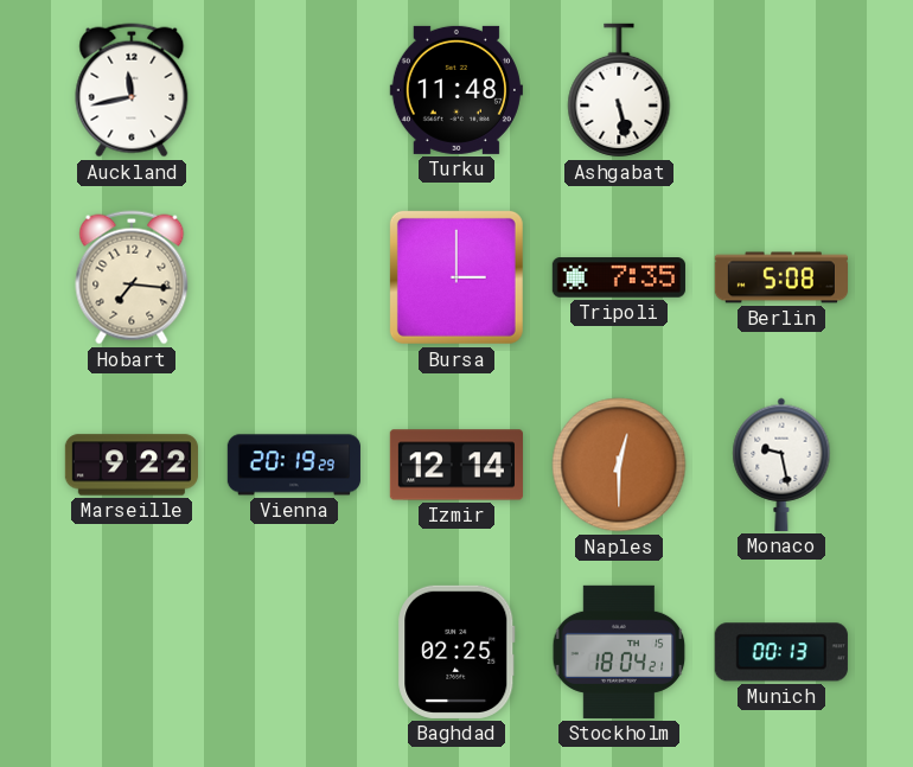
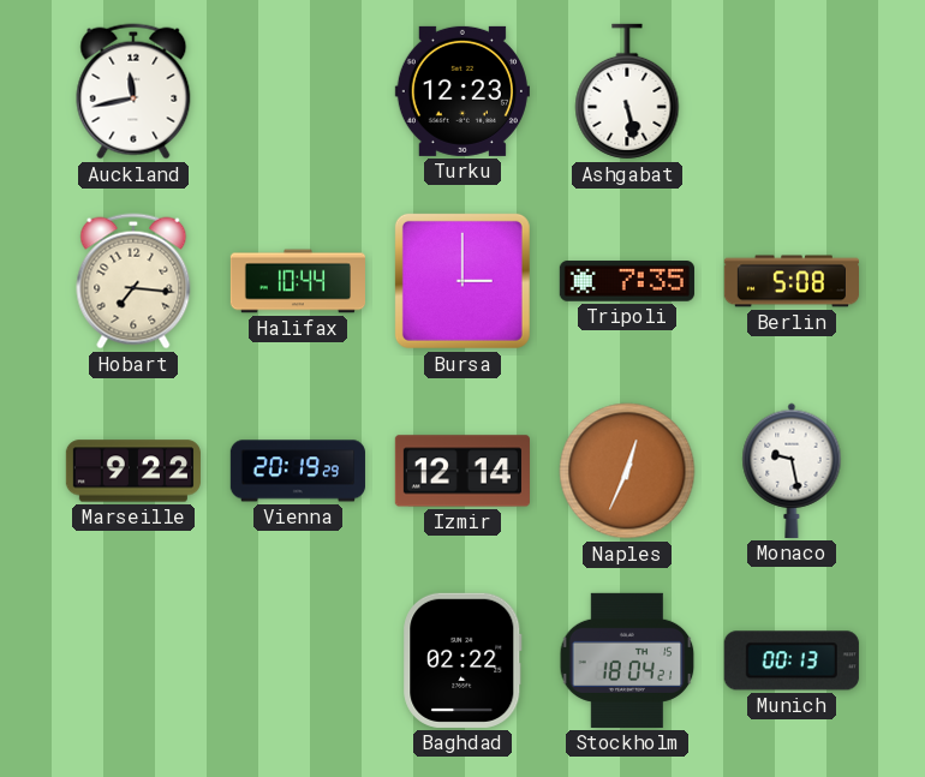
Turku: 11:48 -> 12:23
Halifax: none -> 10:44
Naples: 12:30 -> 12:34
Baghdad: 02:25 -> 02:22
